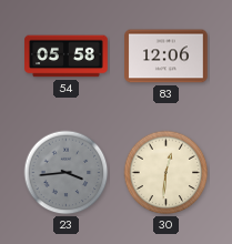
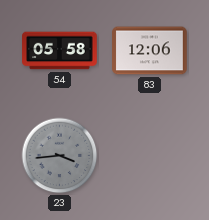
30: 12:31 -> none
